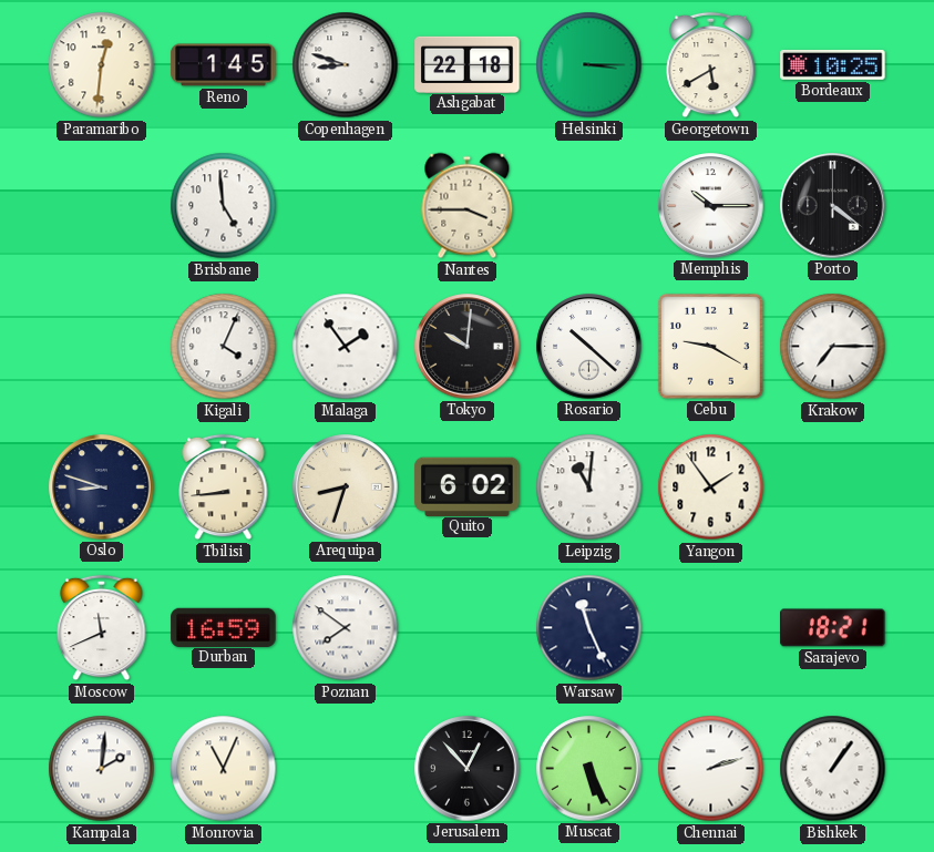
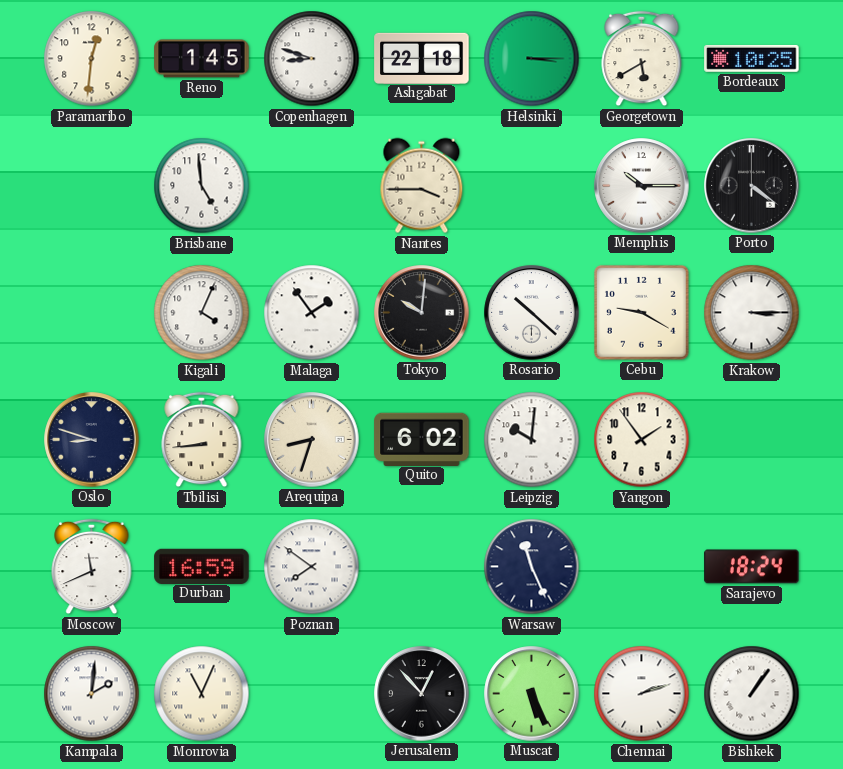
Krakow: 7:15 -> 3:15
Leipzig: 11:01 -> 10:01
Sarajevo: 18:21 -> 18:24
